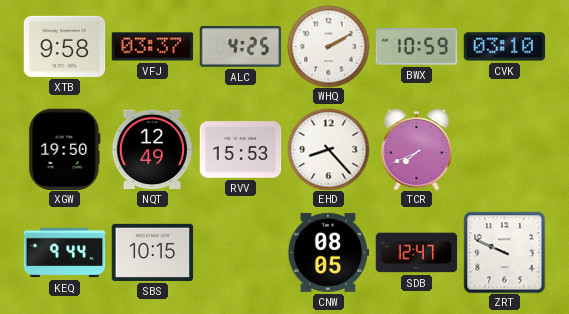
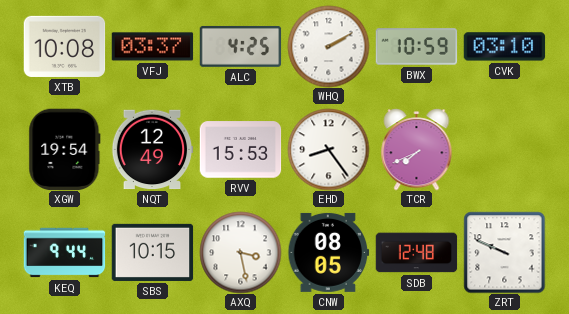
XTB: 9:58 -> 10:08
XGW: 19:50 -> 19:54
EHD: 8:23 -> 8:24
AXQ: none -> 3:28
SDB: 12:47 -> 12:48
